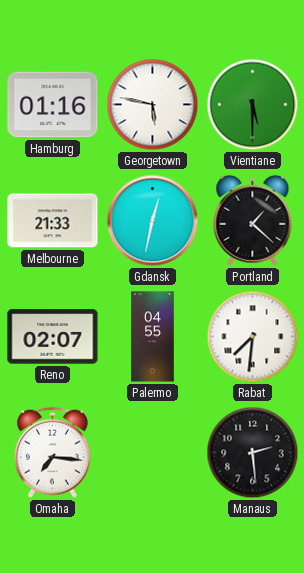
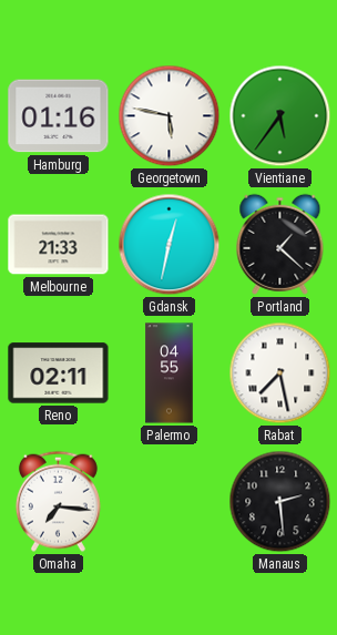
Vientiane: 5:30 -> 5:36
Reno: 02:07 -> 02:11
Rabat: 7:31 -> 7:28
